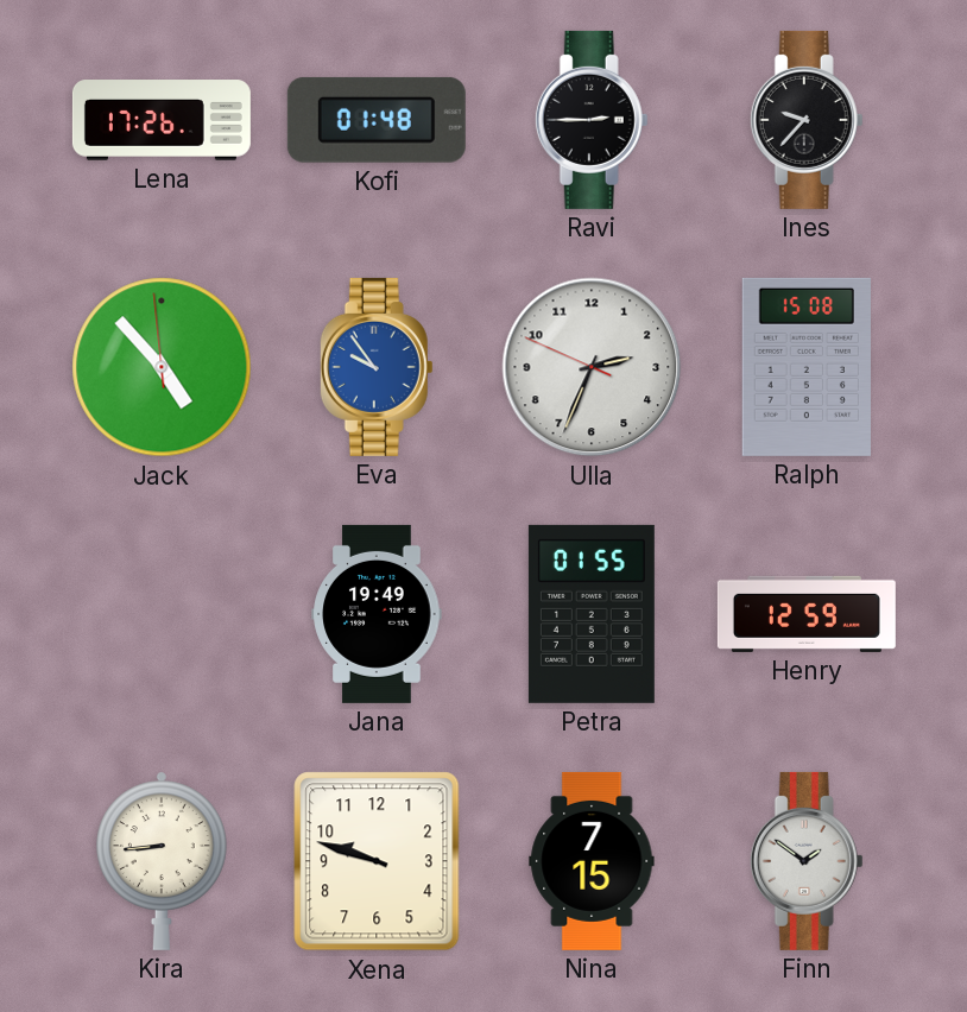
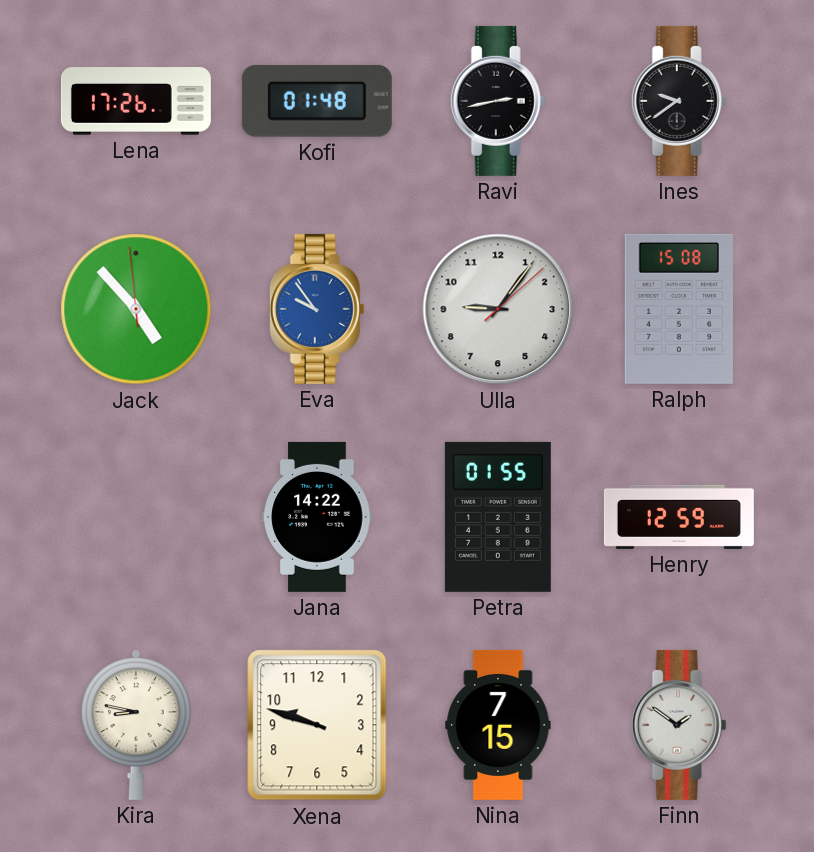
Ravi: 2:45 -> 2:43
Ines: 9:37 -> 9:39
Ulla: 2:33 -> 9:06
Jana: 19:49 -> 14:22
Kira: 8:44 -> 8:47
